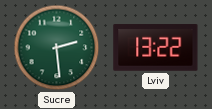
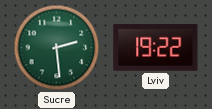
Lviv: 13:22 -> 19:22
